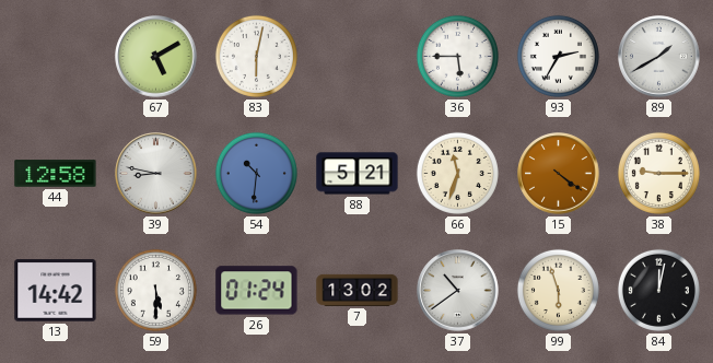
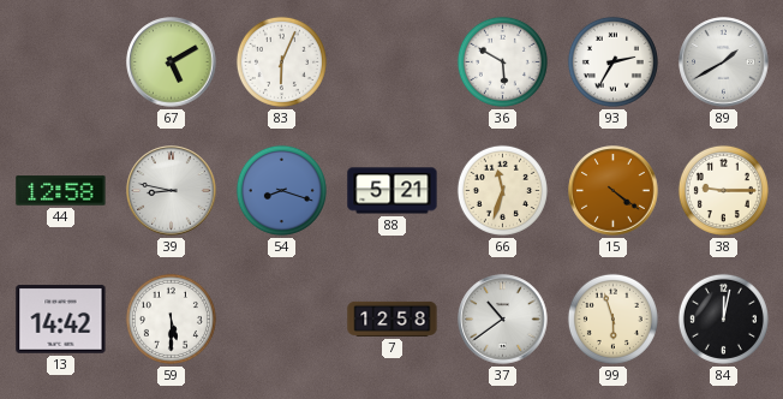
83: 6:02 -> 6:04
36: 5:45 -> 5:50
54: 10:31 -> 8:18
26: 01:24 -> none
7: 13:02 -> 12:58
